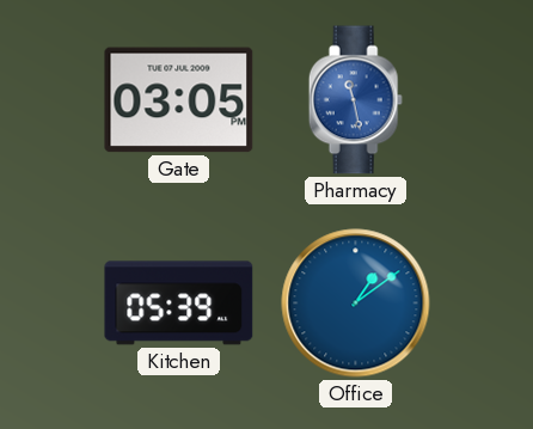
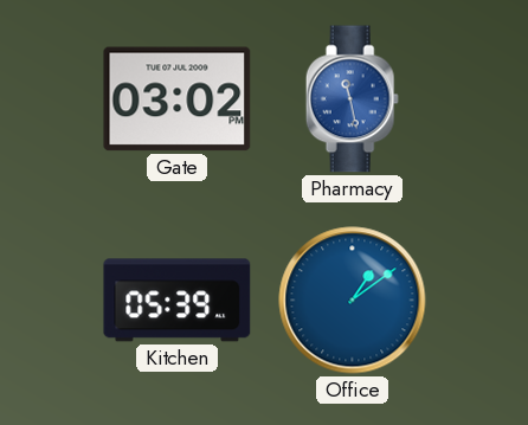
Gate: 03:05 -> 03:02
